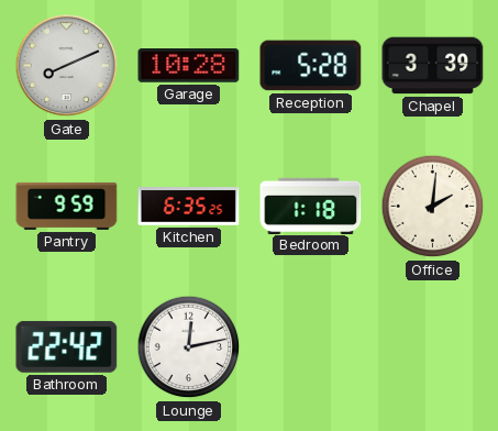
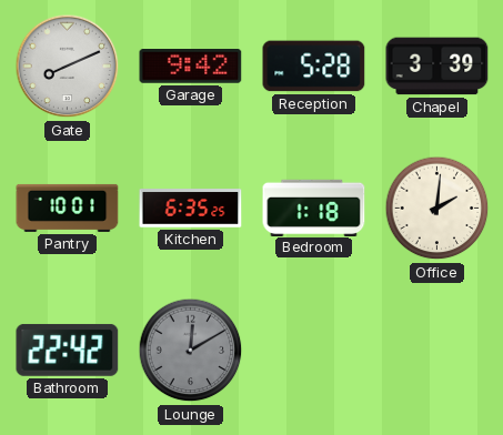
Garage: 10:28 -> 9:42
Pantry: 9:59 -> 10:01
Lounge: 12:13 -> 12:10
Lounge dial: white -> grey
